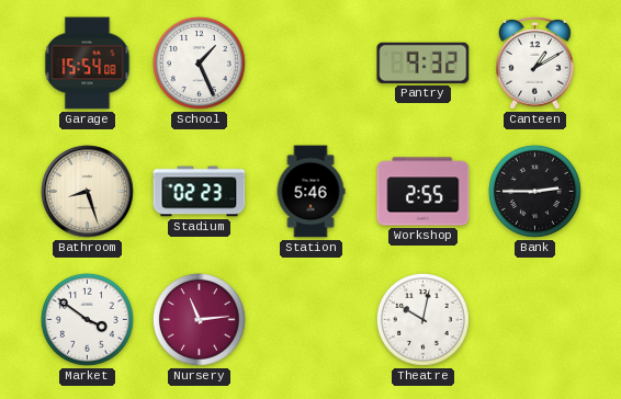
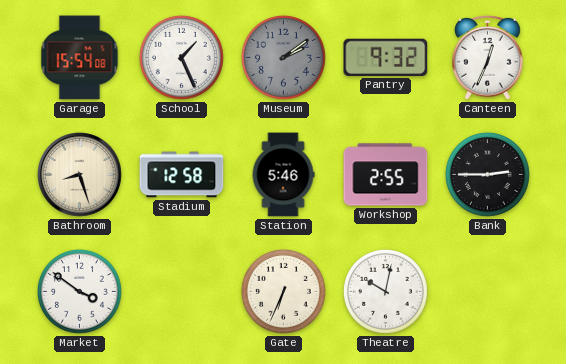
Museum: none -> 2:09
Canteen: 1:10 -> 12:34
Stadium: 02:23 -> 12:58
Nursery: 11:14 -> none
Gate: none -> 6:34
